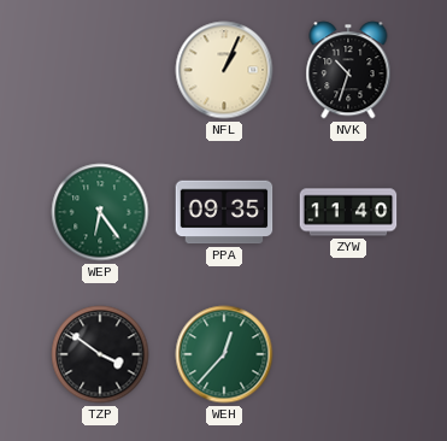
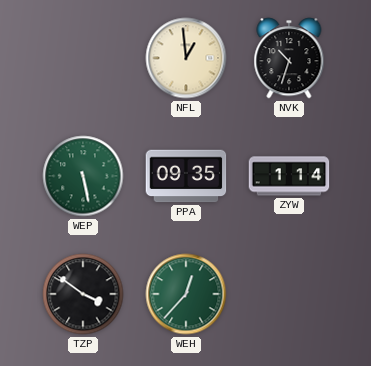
NFL: 1:04 -> 12:59
WEP: 6:24 -> 5:28
ZYW: 11:40 -> 1:14
